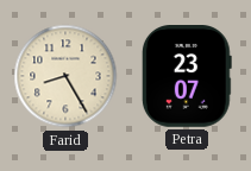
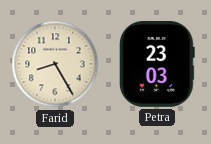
Petra: 23:07 -> 23:03
